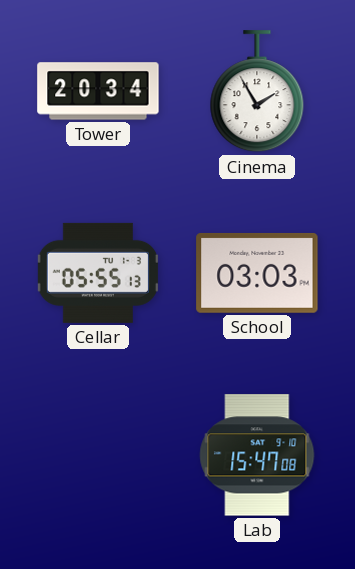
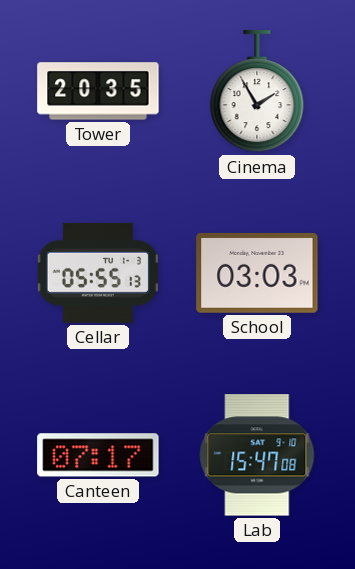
Tower: 20:34 -> 20:35
Canteen: none -> 07:17
